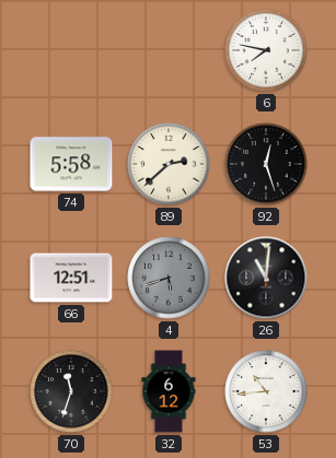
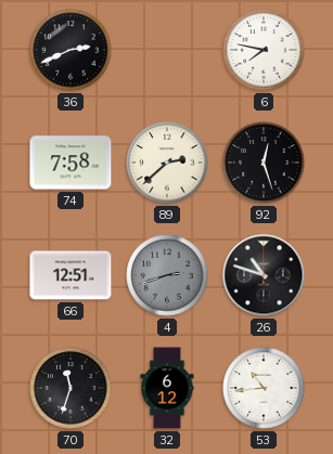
36: none -> 2:41
74: 5:58 -> 7:58
4: 5:42 -> 2:42
26: 11:01 -> 10:48
